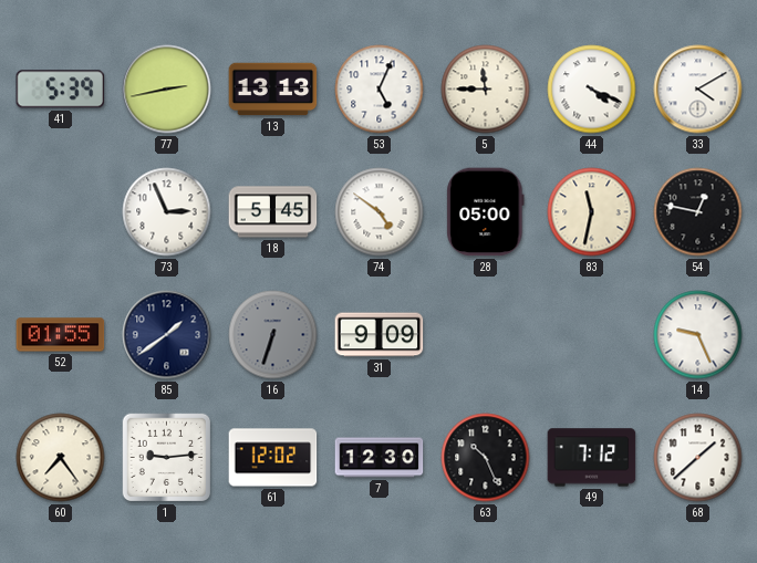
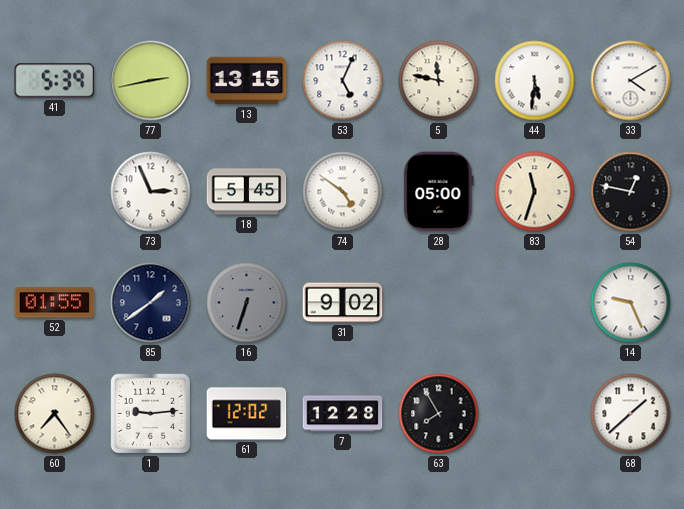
13: 13:13 -> 13:15
5: 11:45 -> 11:47
44: 4:19 -> 5:31
83: 11:32 -> 11:33
31: 9:09 -> 9:02
7: 12:30 -> 12:28
63: 10:26 -> 7:55
49: 7:12 -> none
